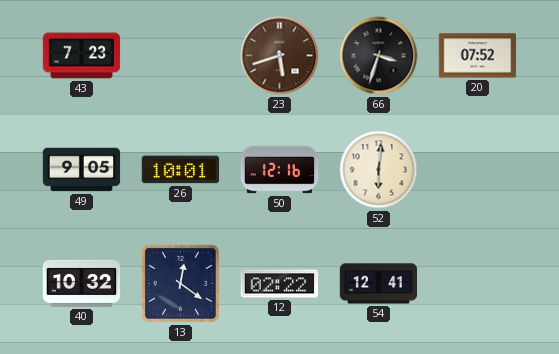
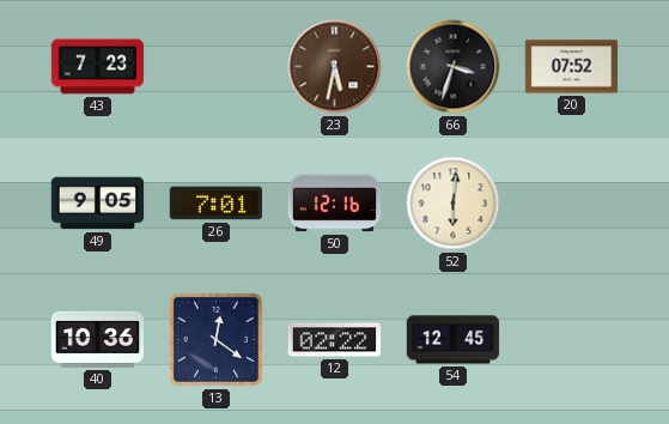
23: 5:42 -> 5:32
26: 10:01 -> 7:01
40: 10:32 -> 10:36
54: 12:41 -> 12:45
